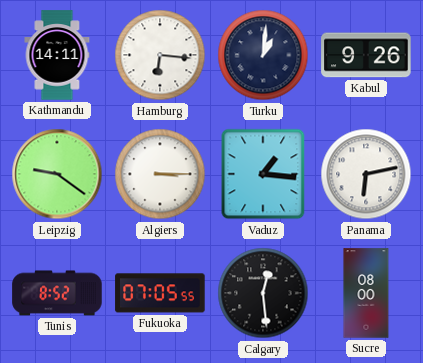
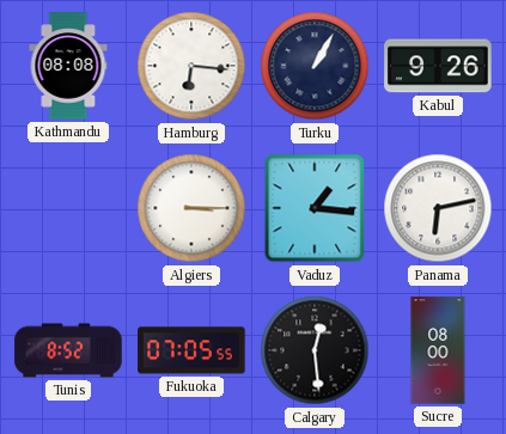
Kathmandu: 14:11 -> 08:08
Turku: 1:01 -> 1:05
Leipzig: 9:21 -> none
